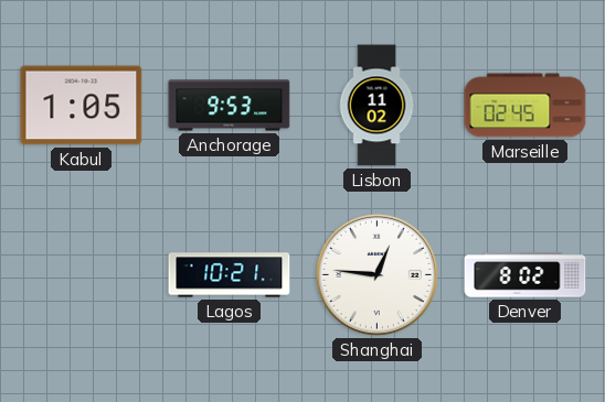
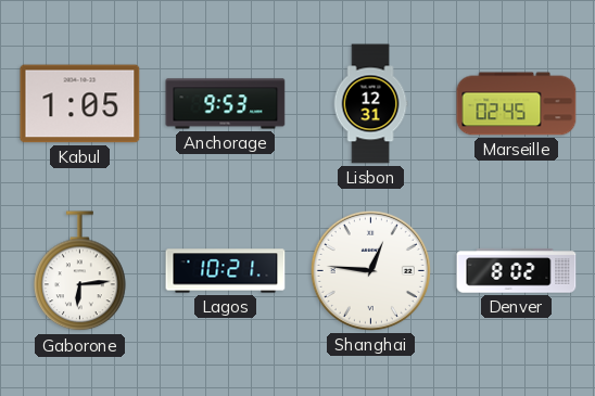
Lisbon: 11:02 -> 12:31
Gaborone: none -> 6:14
